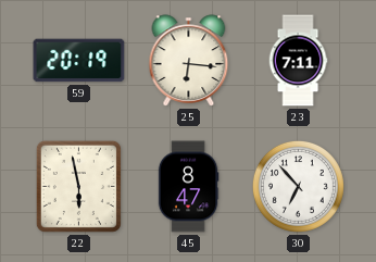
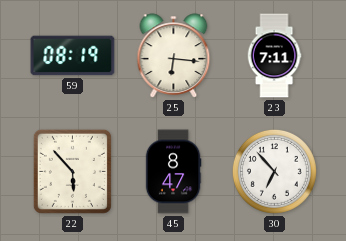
59: 20:19 -> 08:19
22: 5:58 -> 5:53
